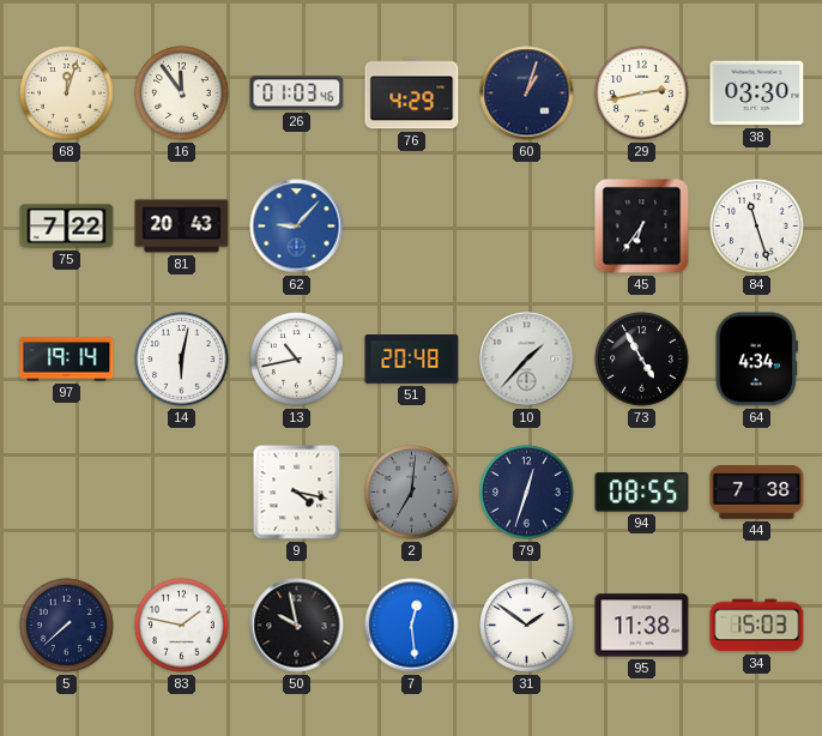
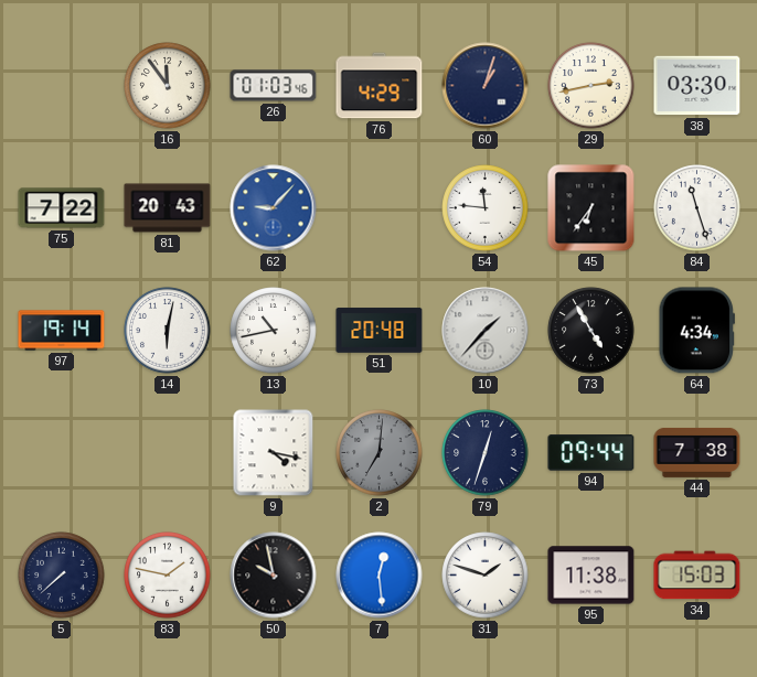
68: 12:03 -> none
54: none -> 11:46
94: 08:55 -> 09:44
31: 1:51 -> 1:48
